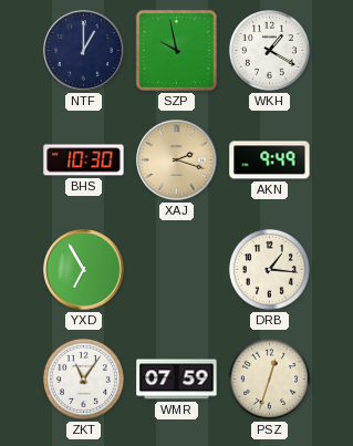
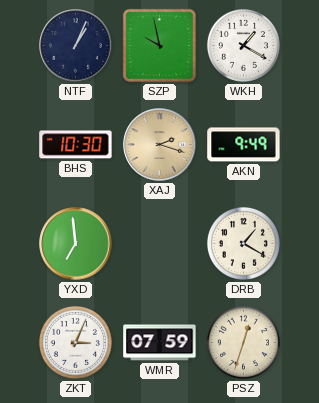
NTF: 1:00 -> 1:04
YXD: 6:55 -> 6:59
DRB: 1:16 -> 1:20
ZKT: 11:06 -> 3:04
